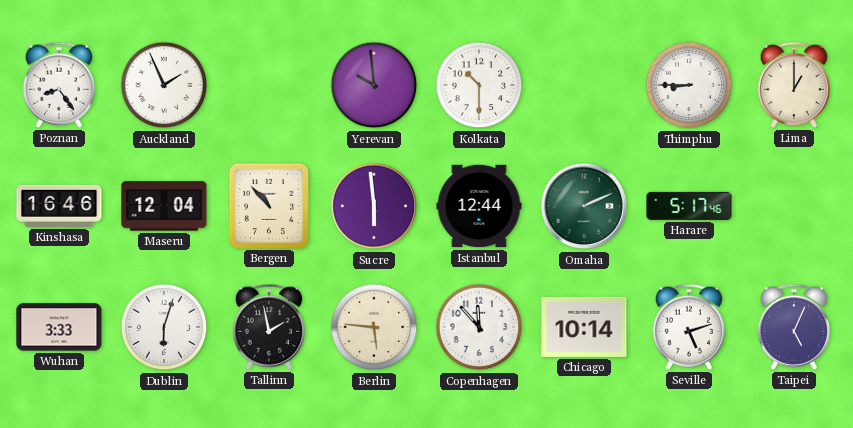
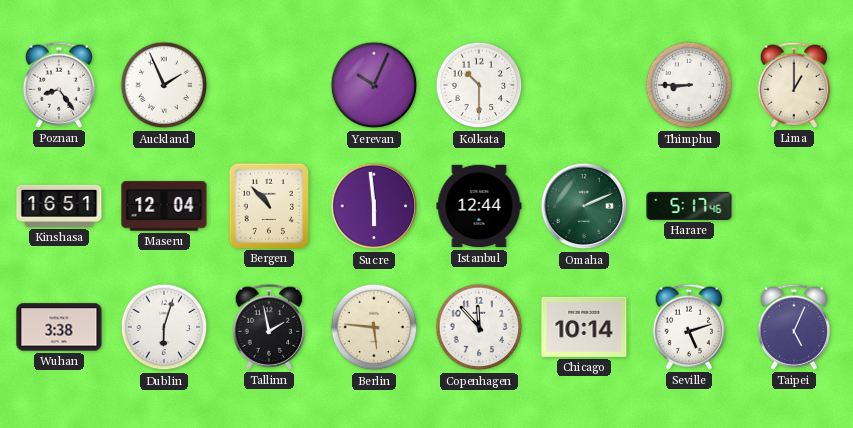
Yerevan: 9:59 -> 10:04
Kinshasa: 16:46 -> 16:51
Wuhan: 3:33 -> 3:38
